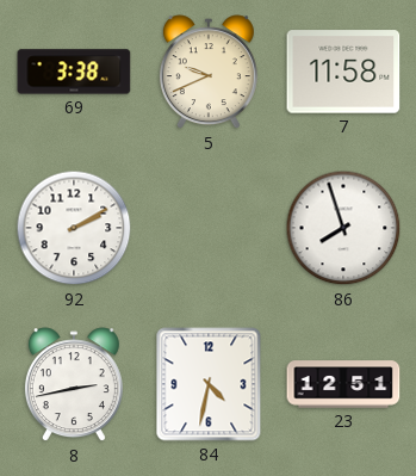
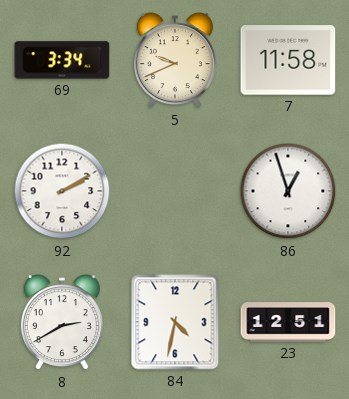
69: 3:38 -> 3:34
86: 7:57 -> 12:57
8: 2:43 -> 2:40
